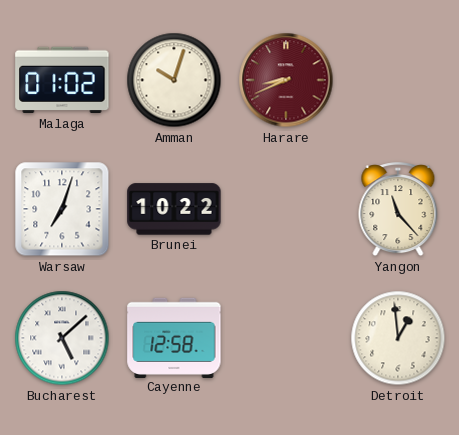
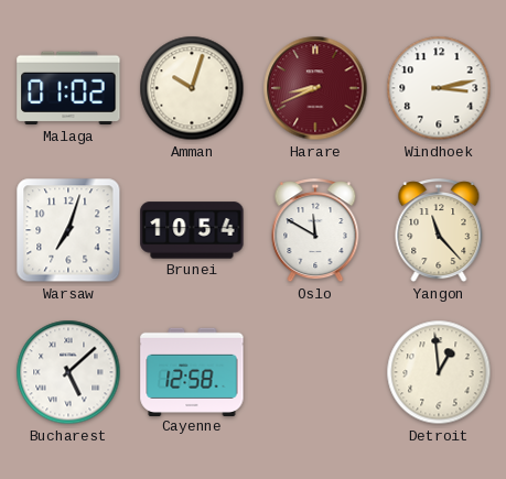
Windhoek: none -> 3:13
Brunei: 10:22 -> 10:54
Oslo: none -> 11:50
